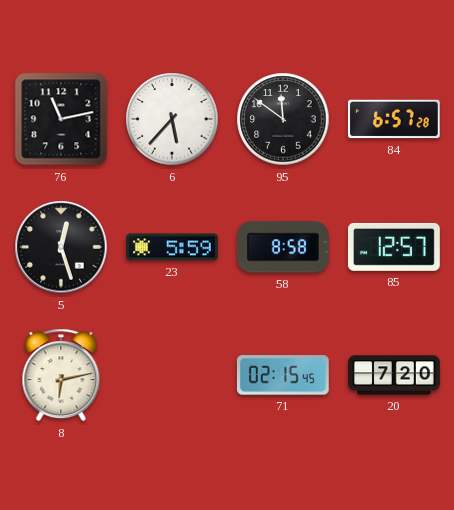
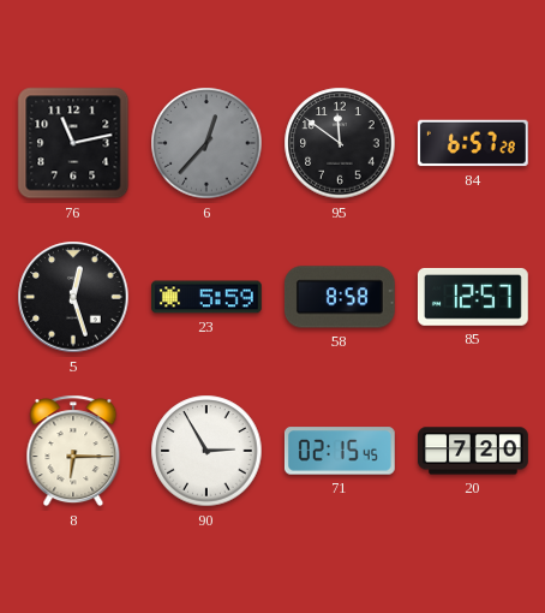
6: 5:37 -> 12:37
6 dial: white -> grey
8: 6:13 -> 6:15
90: none -> 2:55
